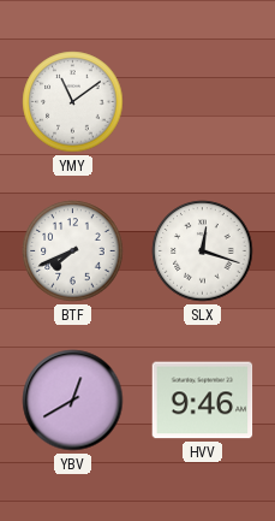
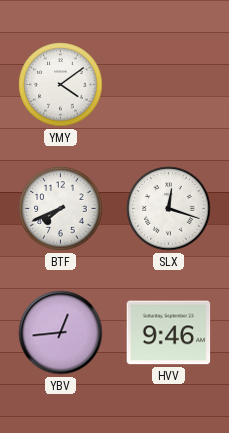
YMY: 11:09 -> 4:09
YBV: 12:40 -> 12:44
